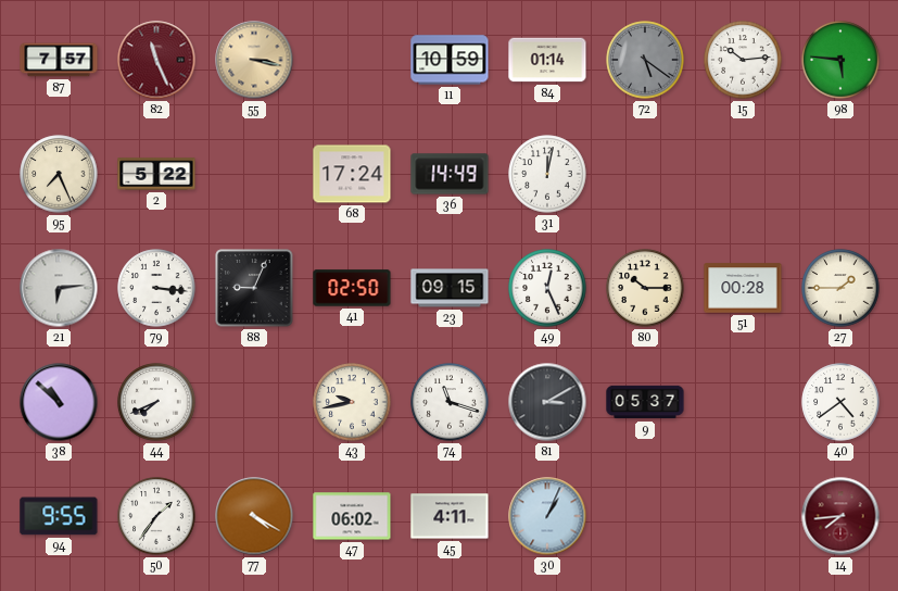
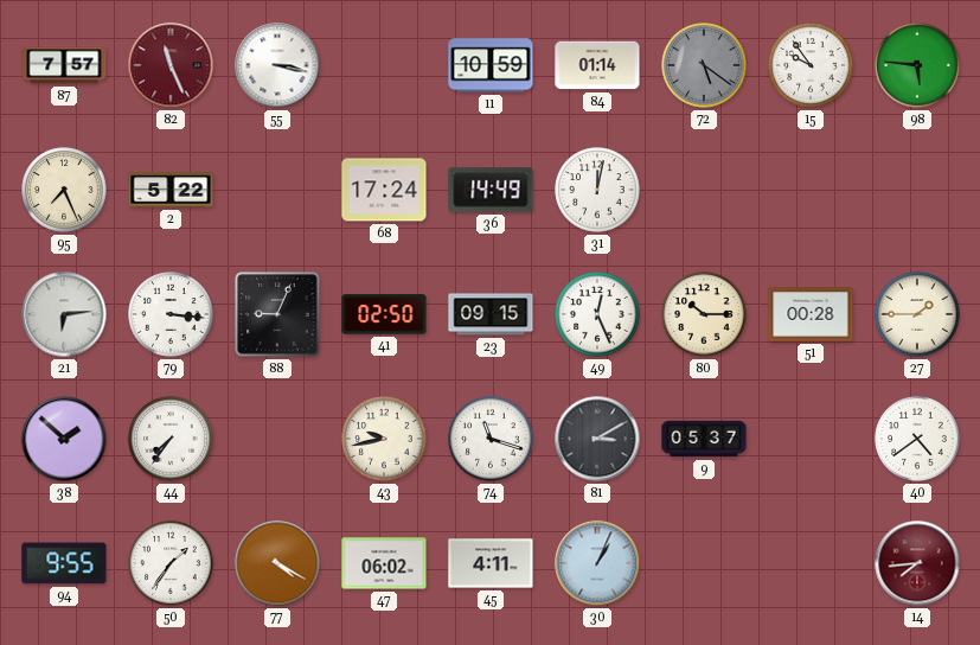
55 dial: champagne -> white
15: 10:14 -> 9:54
38: 10:52 -> 1:52
44: 7:41 -> 7:36
